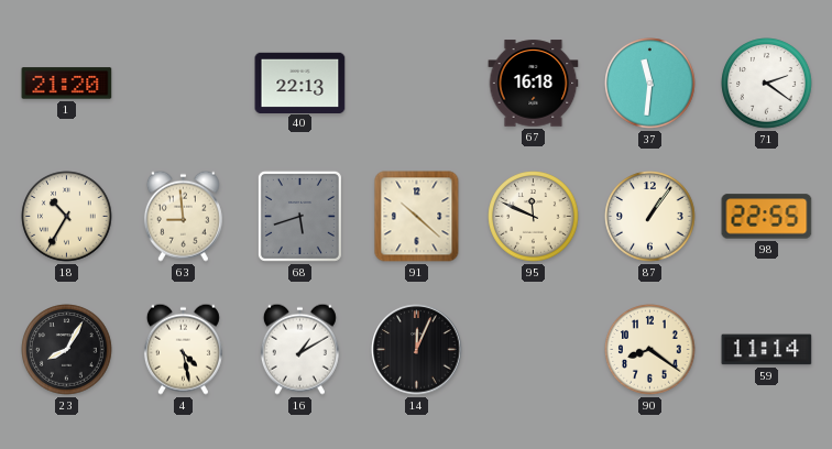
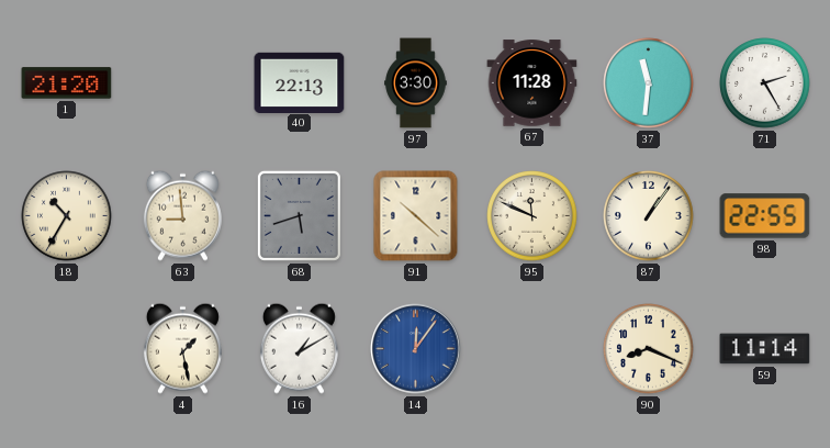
97: none -> 3:30
67: 16:18 -> 11:28
71: 2:21 -> 2:25
23: 8:05 -> none
4: 4:28 -> 1:28
14: 12:04 -> 12:06
14 dial: black -> blue
90: 8:21 -> 8:19
